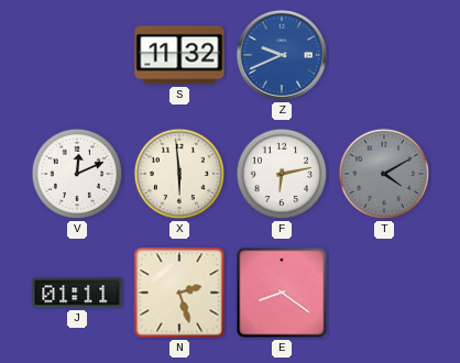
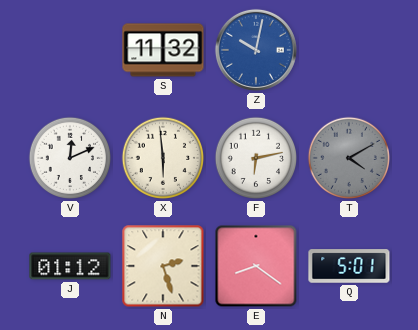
Z: 9:41 -> 10:02
J: 01:11 -> 01:12
Q: none -> 5:01
